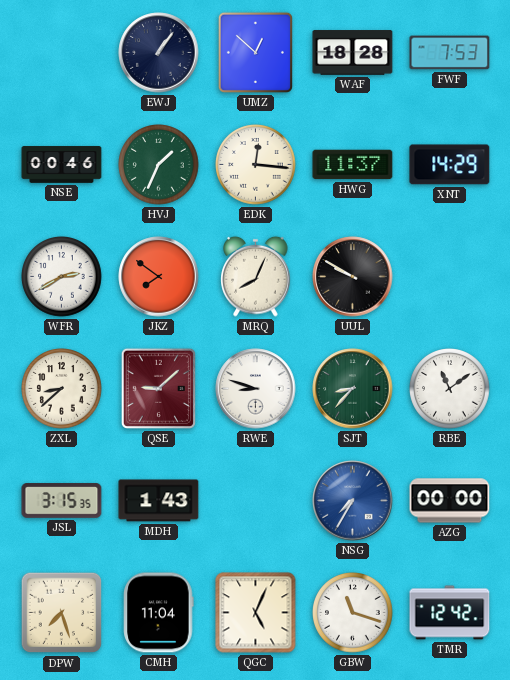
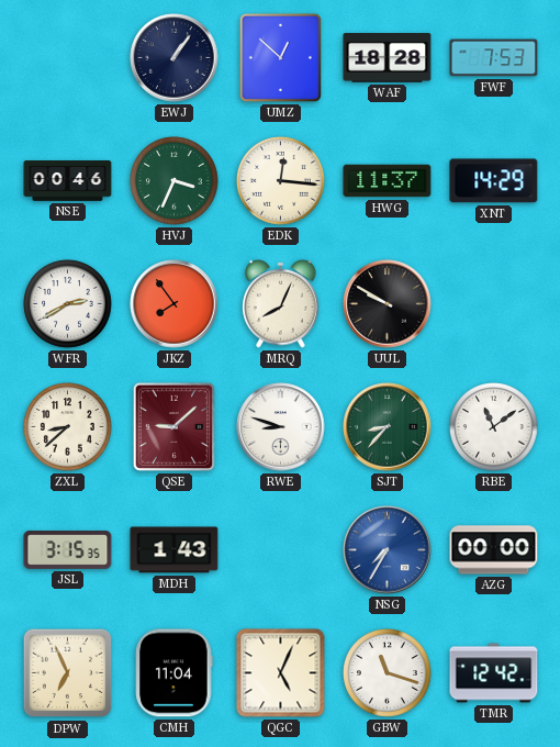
HVJ: 1:34 -> 3:34
JKZ: 7:51 -> 7:54
DPW: 7:27 -> 6:56
